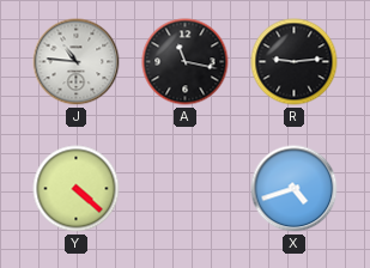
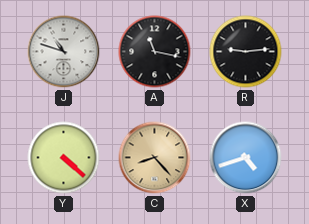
J: 10:46 -> 10:48
C: none -> 8:23
